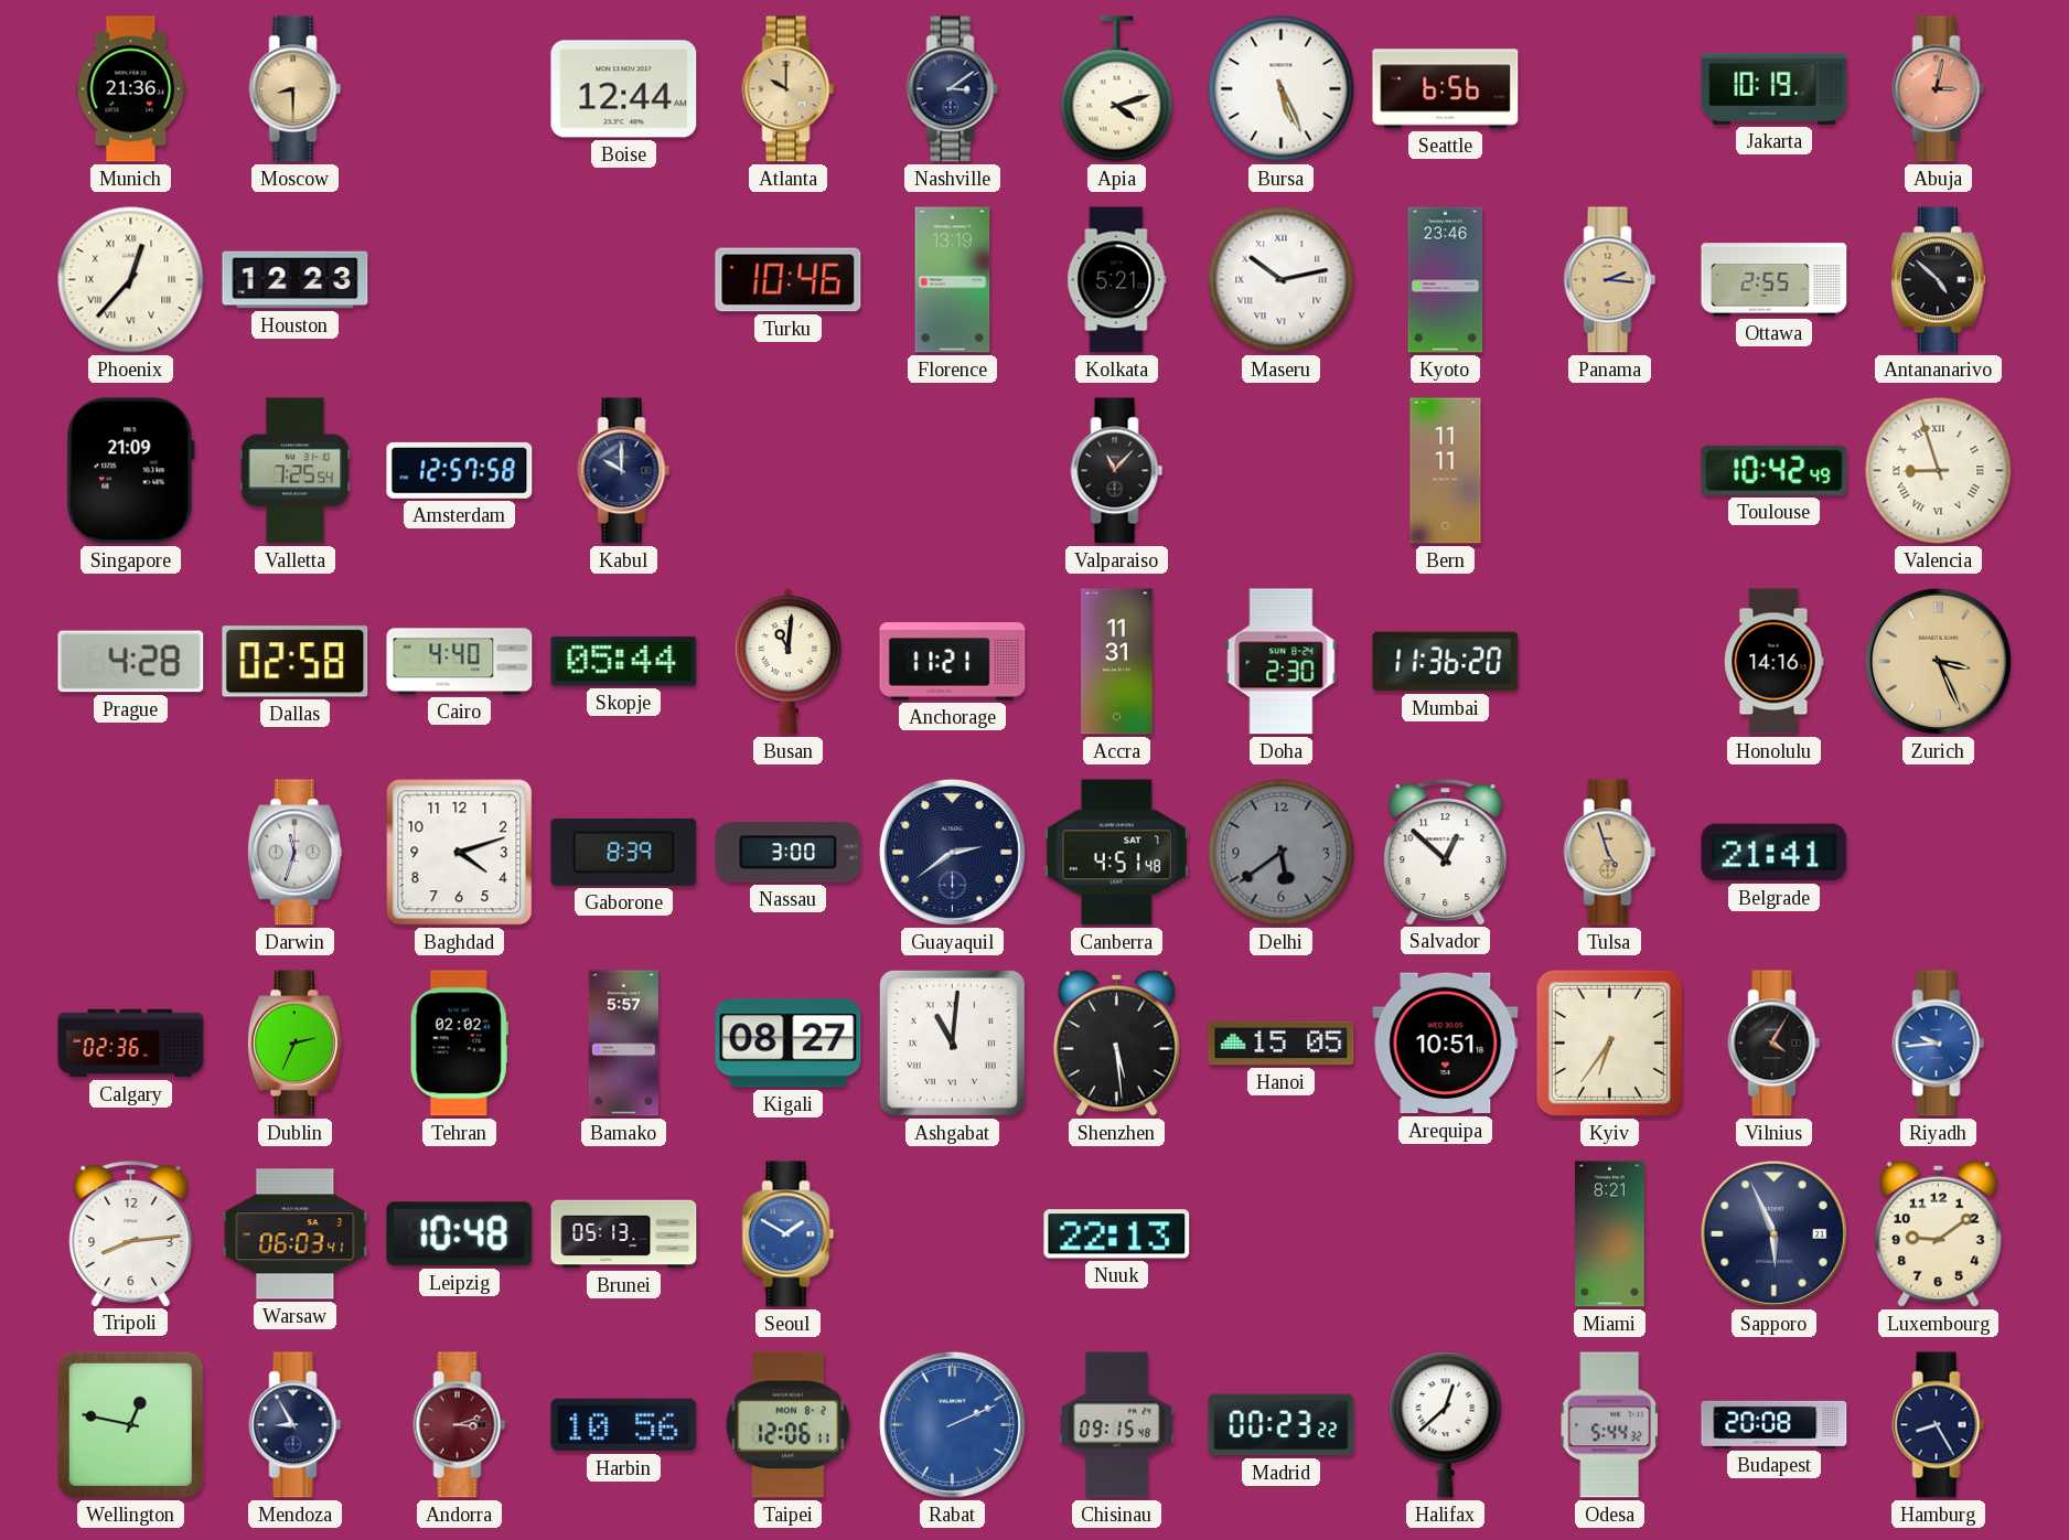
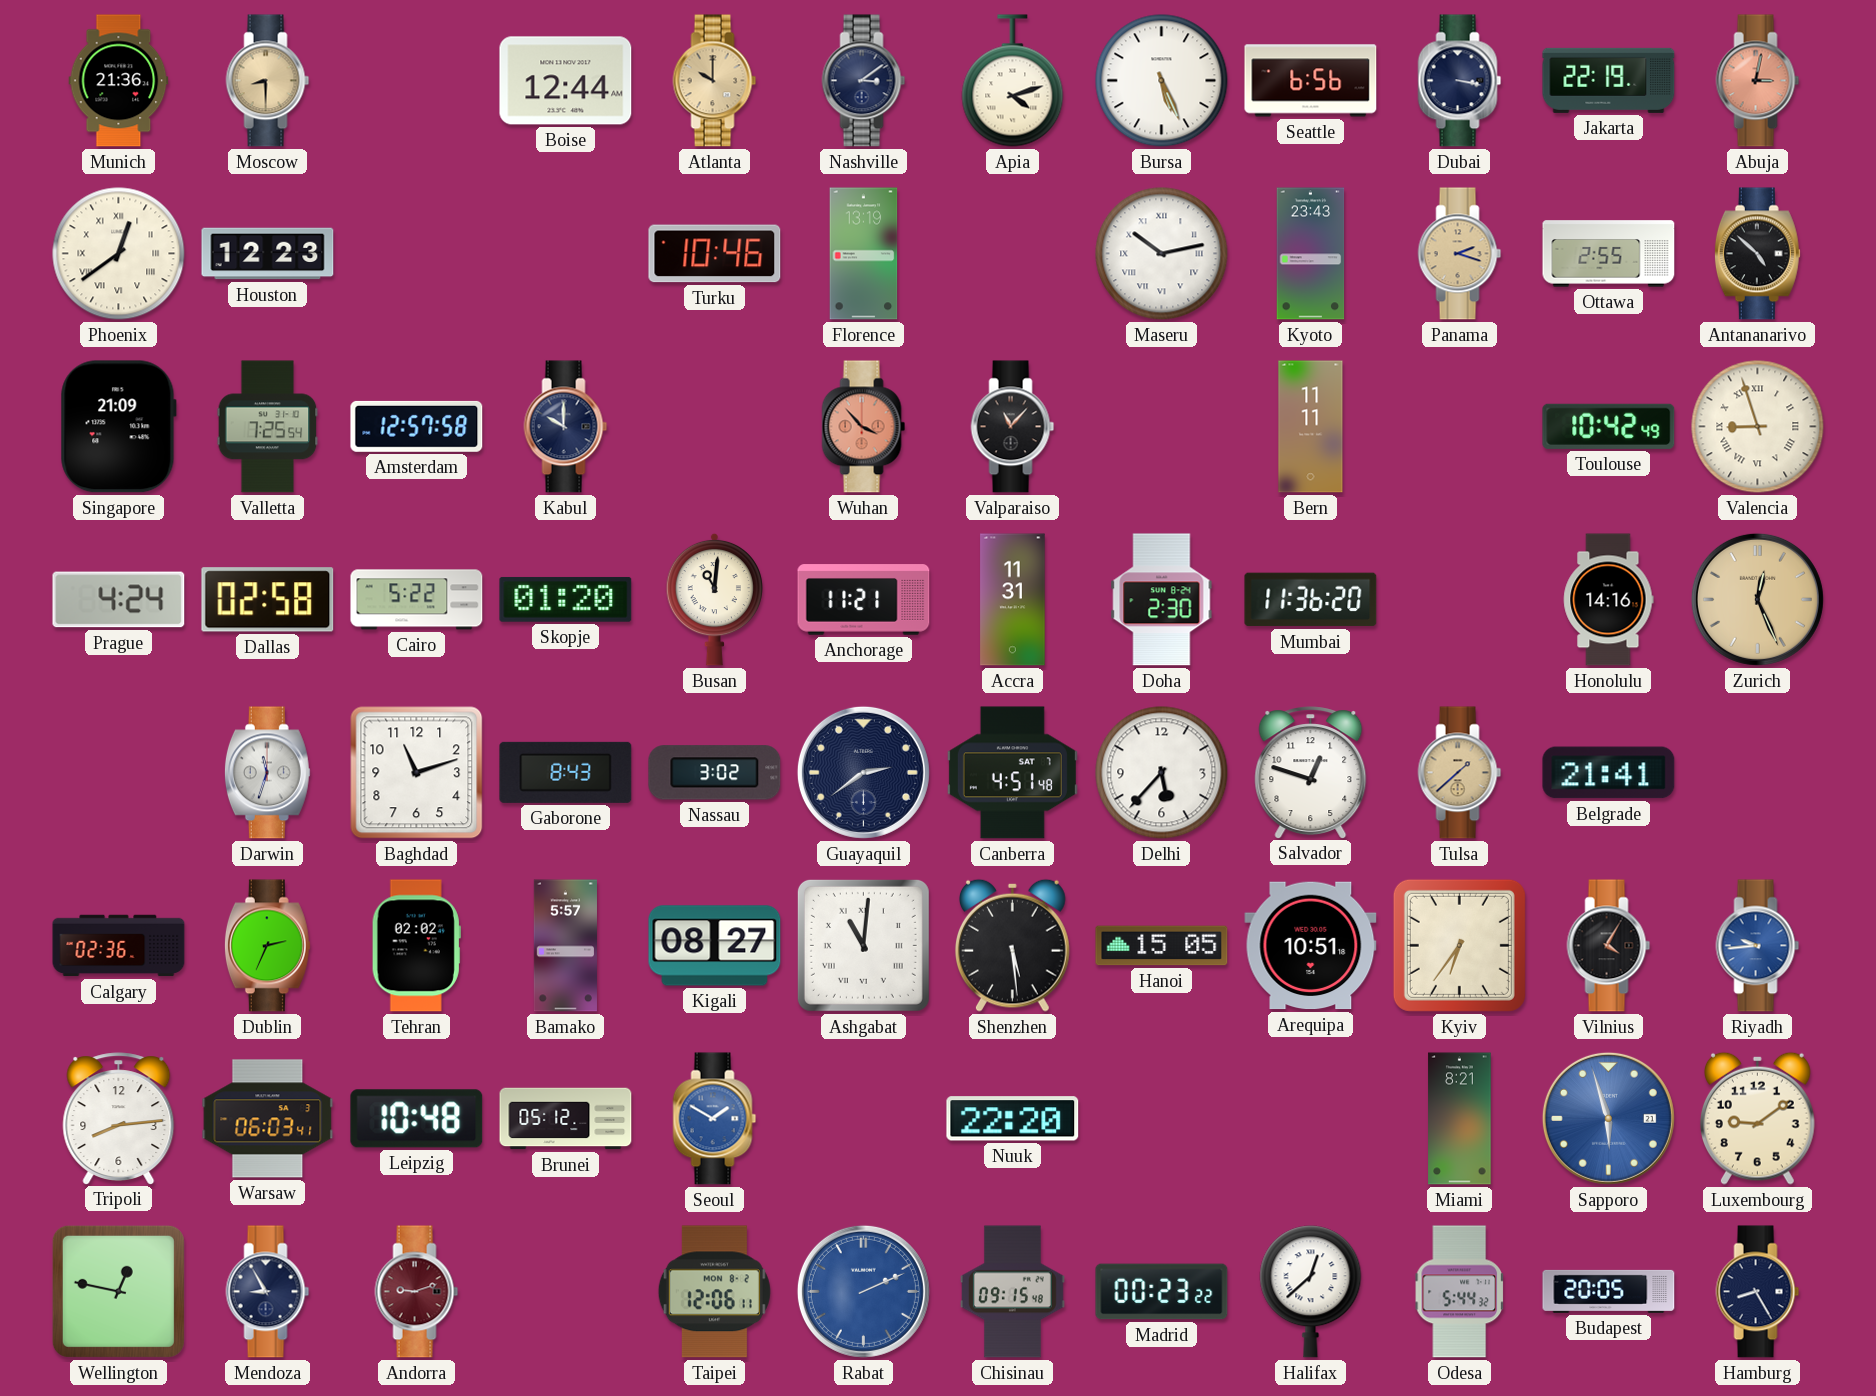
Dubai: none -> 3:17
Jakarta: 10:19 -> 22:19
Phoenix: 12:37 -> 12:39
Kolkata: 5:21 -> none
Kyoto: 23:46 -> 23:43
Panama: 2:16 -> 2:18
Wuhan: none -> 3:53
Prague: 4:28 -> 4:24
Cairo: 4:40 -> 5:22
Skopje: 05:44 -> 01:20
Zurich: 3:26 -> 12:26
Baghdad: 4:12 -> 11:12
Gaborone: 8:39 -> 8:43
Nassau: 3:00 -> 3:02
Delhi: 5:39 -> 5:37
Delhi dial: grey -> white
Salvador: 12:52 -> 12:48
Tulsa: 4:57 -> 1:38
Brunei: 05:13 -> 05:12
Nuuk: 22:13 -> 22:20
Sapporo: 5:56 -> 5:57
Sapporo dial: navy -> blue
Andorra: 3:12 -> 9:12
Harbin: 10:56 -> none
Budapest: 20:08 -> 20:05
